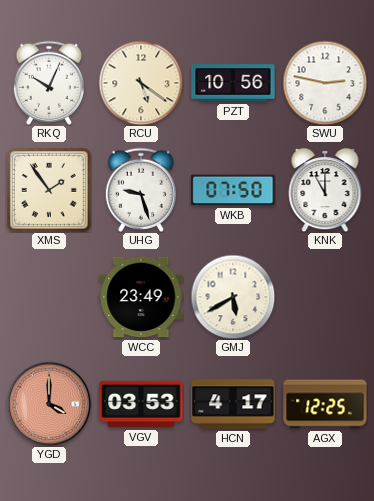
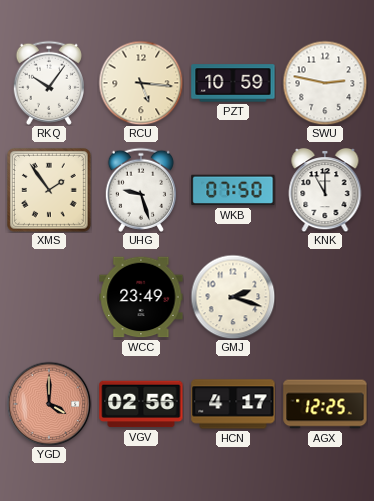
RKQ: 10:04 -> 10:06
RCU: 5:21 -> 5:16
PZT: 10:56 -> 10:59
GMJ: 5:40 -> 2:18
VGV: 03:53 -> 02:56
